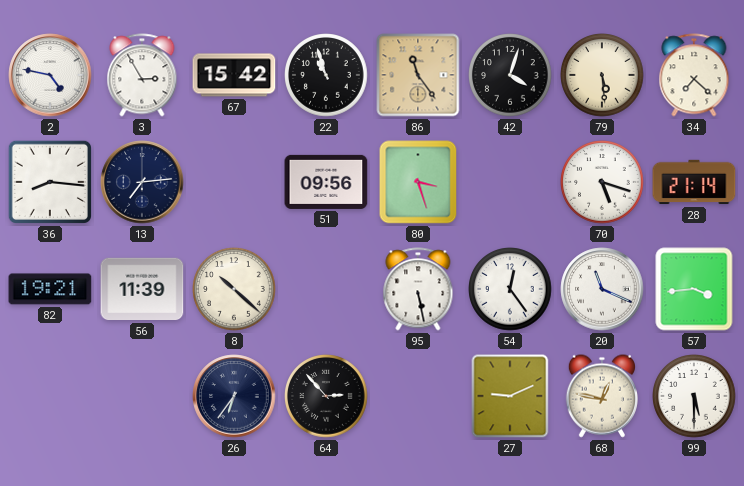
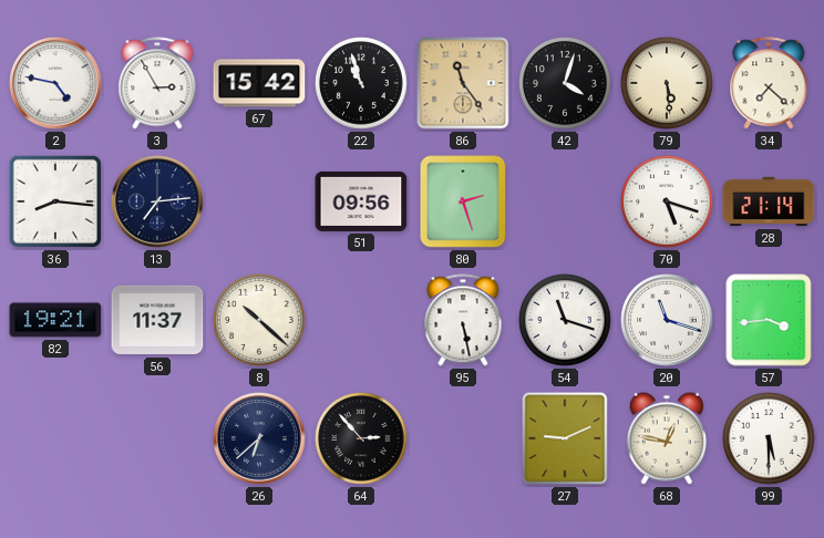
80: 3:27 -> 2:27
56: 11:39 -> 11:37
54: 12:24 -> 11:18
20: 11:19 -> 11:18
26: 6:36 -> 6:38
